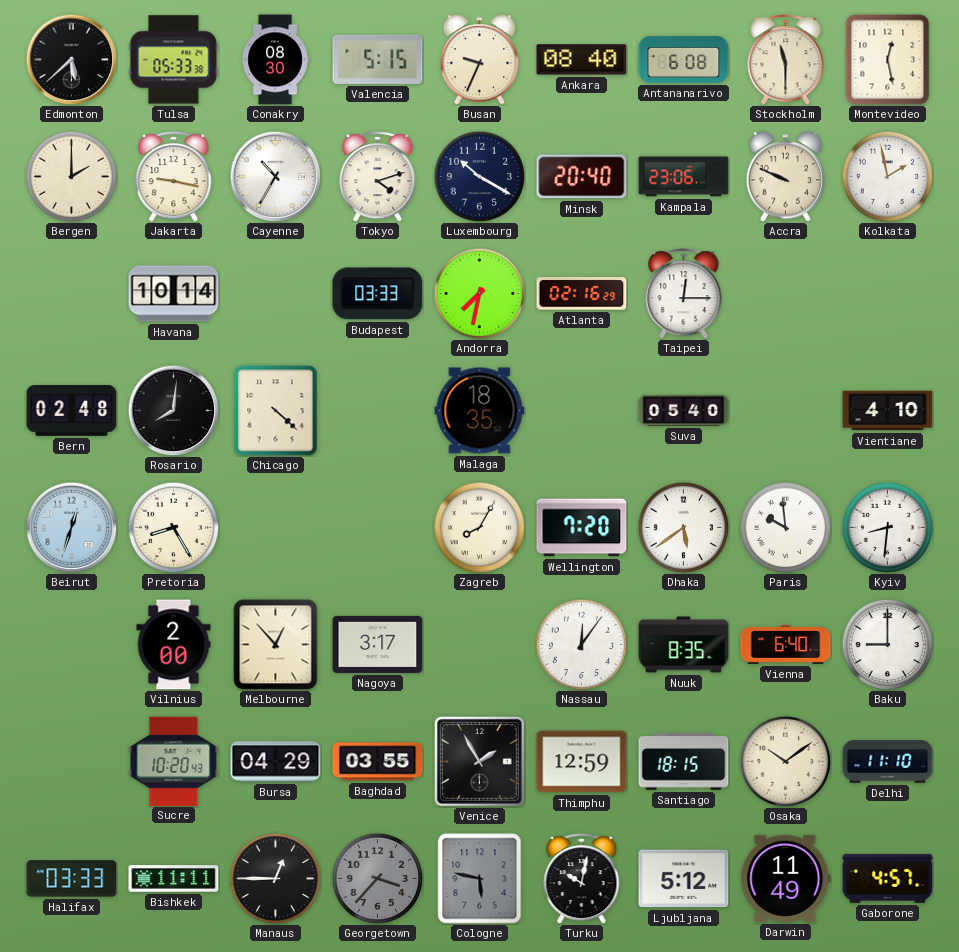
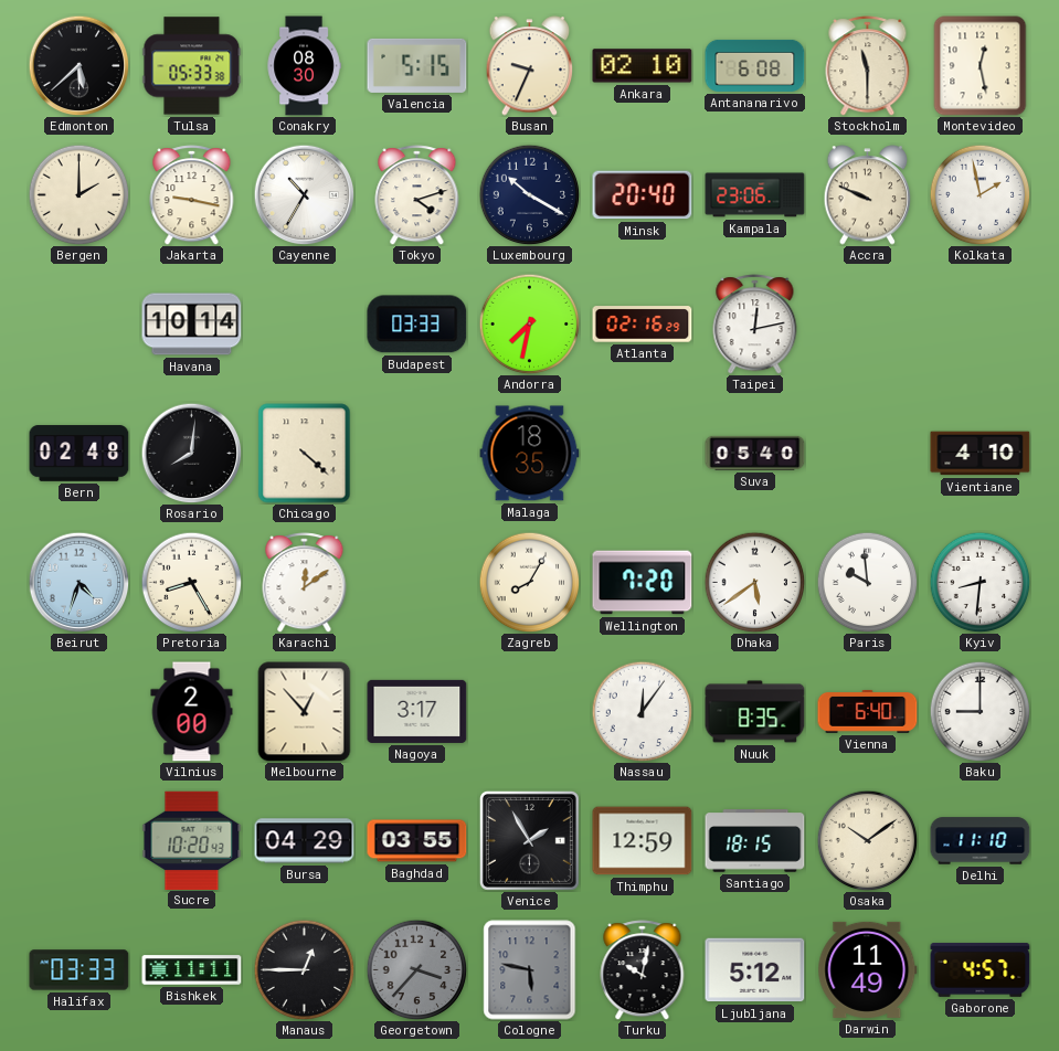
Ankara: 08:40 -> 02:10
Taipei: 12:15 -> 12:13
Beirut: 12:33 -> 4:33
Karachi: none -> 12:09
